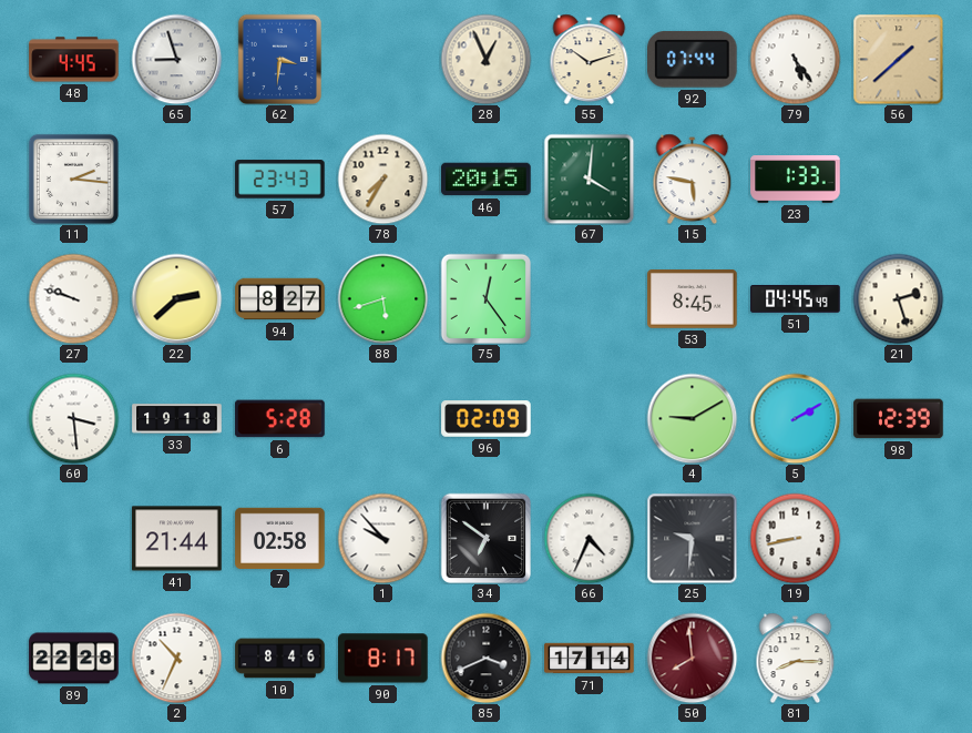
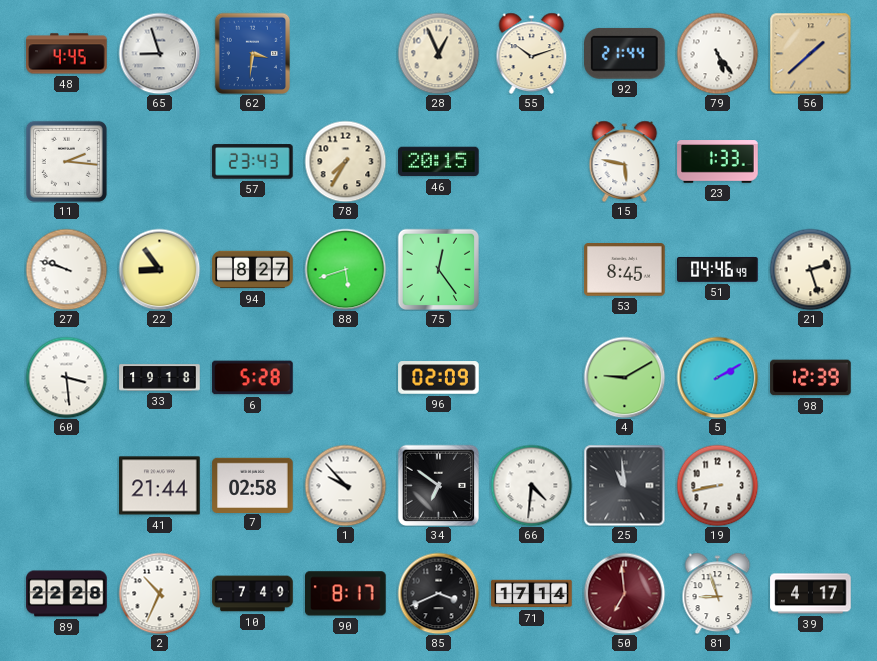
92: 07:44 -> 21:44
67: 4:01 -> none
22: 2:38 -> 8:54
51: 04:45 -> 04:46
66: 4:34 -> 4:31
25: 9:31 -> 10:59
10: 8:46 -> 7:49
50: 7:59 -> 6:59
81: 8:15 -> 8:57
39: none -> 4:17
